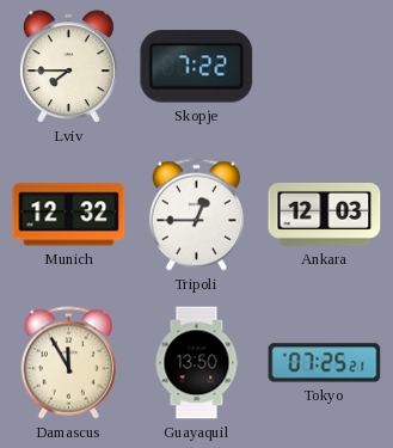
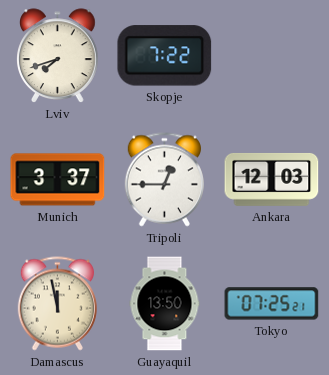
Lviv: 7:45 -> 7:42
Munich: 12:32 -> 3:37
Damascus: 11:55 -> 11:58
